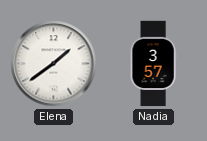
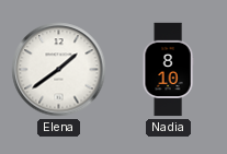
Nadia: 3:57 -> 8:10
